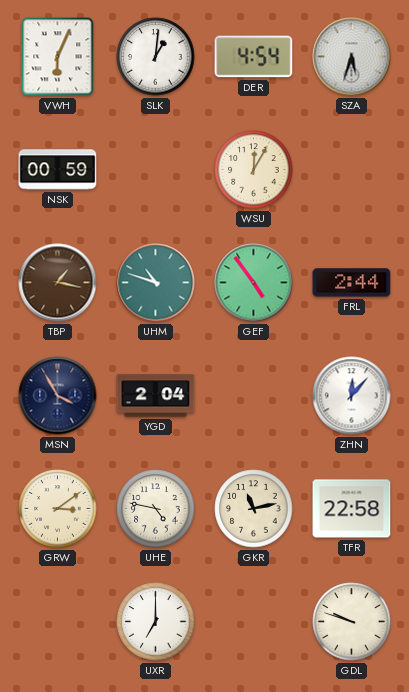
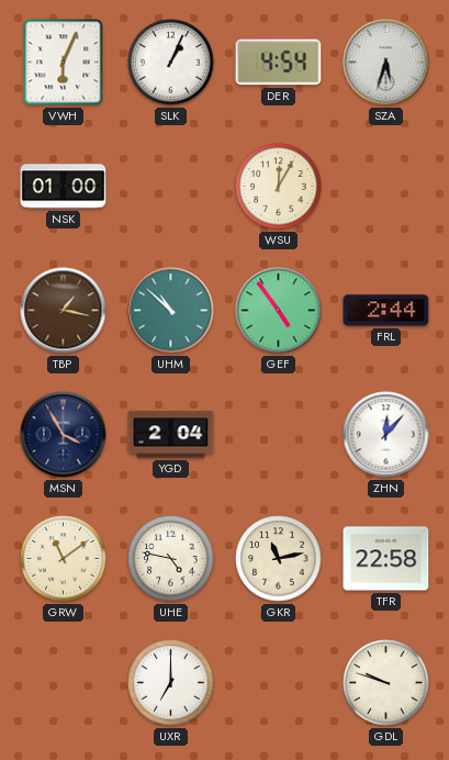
SLK: 1:01 -> 1:04
NSK: 00:59 -> 01:00
UHM: 10:48 -> 10:52
GRW: 3:09 -> 11:09
